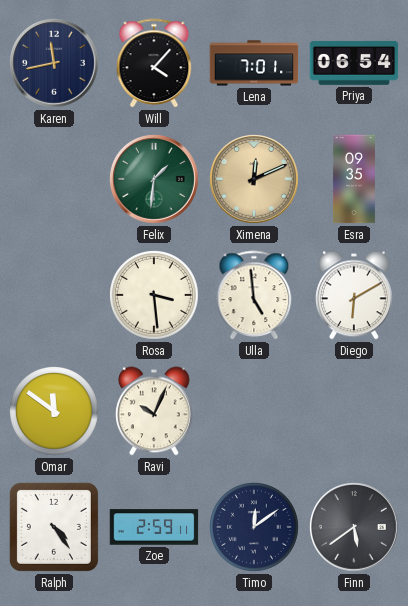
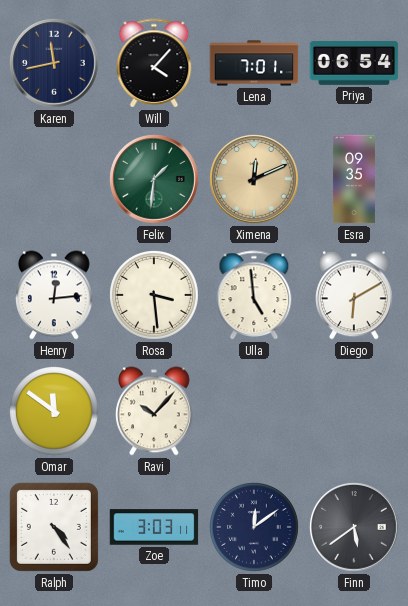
Henry: none -> 12:14
Ravi: 10:04 -> 10:07
Zoe: 2:59 -> 3:03
